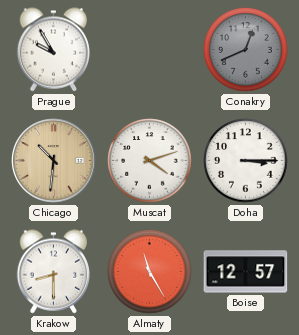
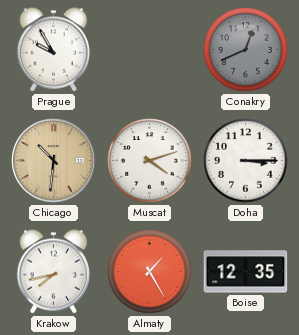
Krakow: 8:30 -> 7:43
Almaty: 11:25 -> 1:25
Boise: 12:57 -> 12:35
